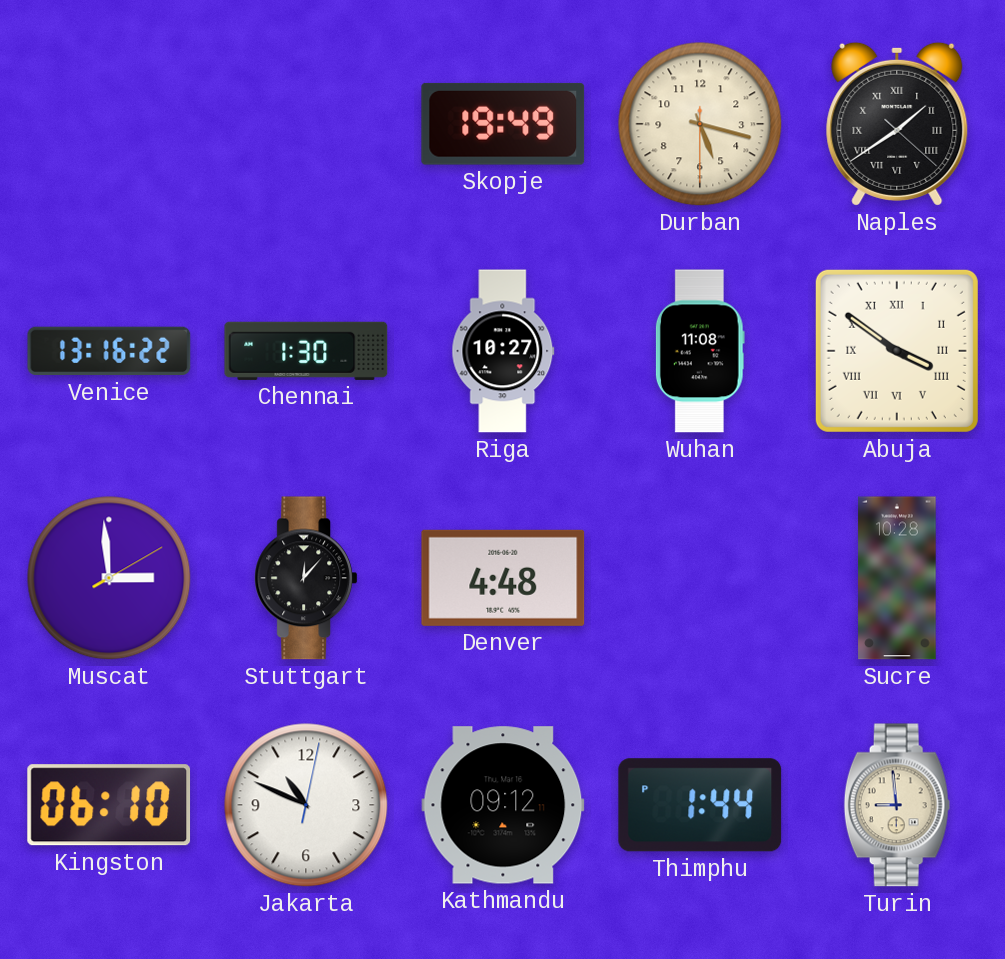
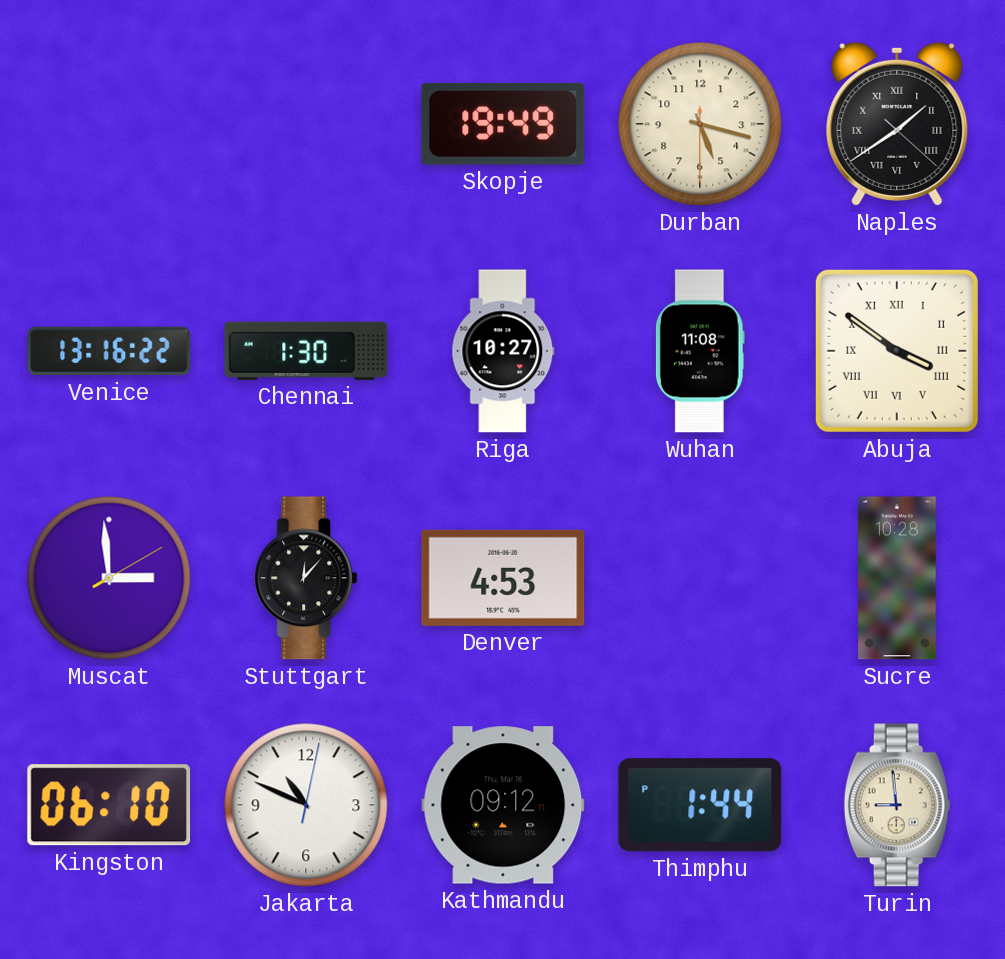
Denver: 4:48 -> 4:53
